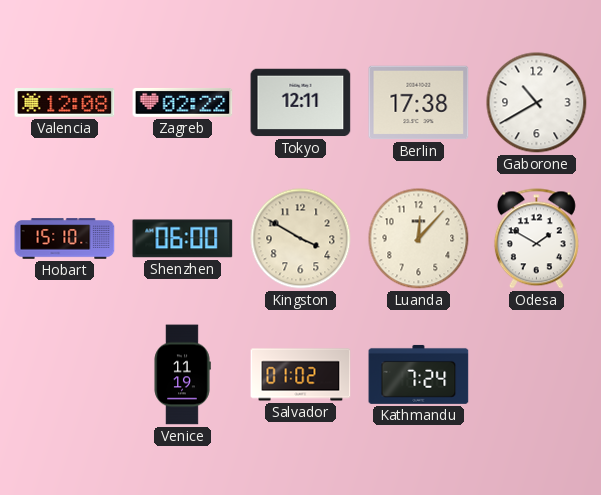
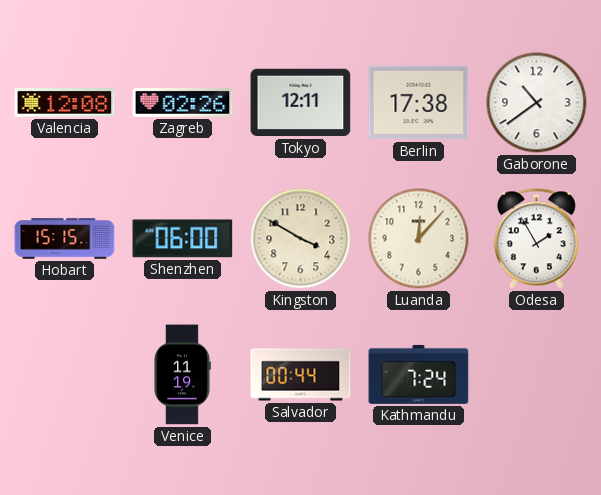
Zagreb: 02:22 -> 02:26
Gaborone: 10:40 -> 10:39
Hobart: 15:10 -> 15:15
Odesa: 1:50 -> 1:55
Salvador: 01:02 -> 00:44
